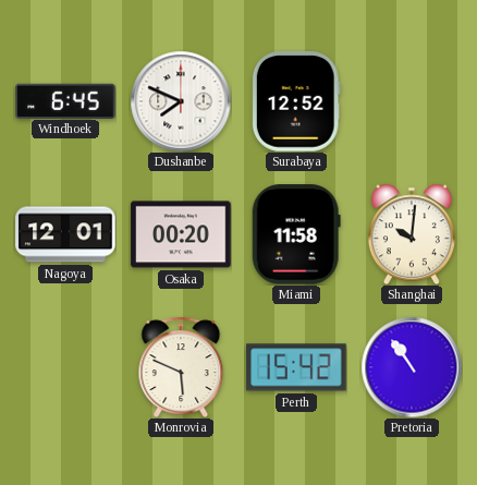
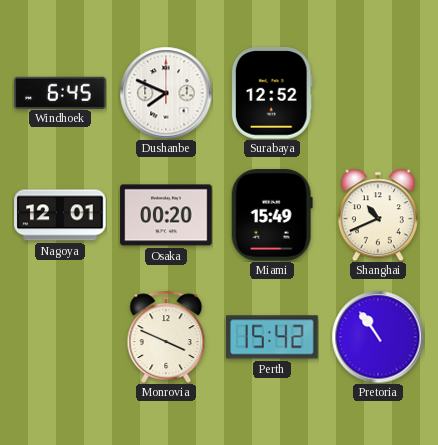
Miami: 11:58 -> 15:49
Shanghai: 10:01 -> 10:41
Monrovia: 5:49 -> 3:49
